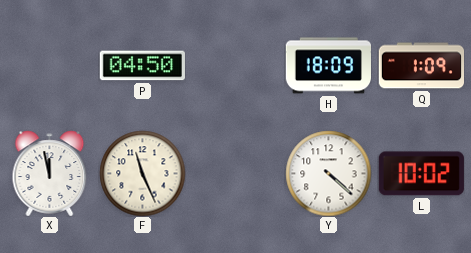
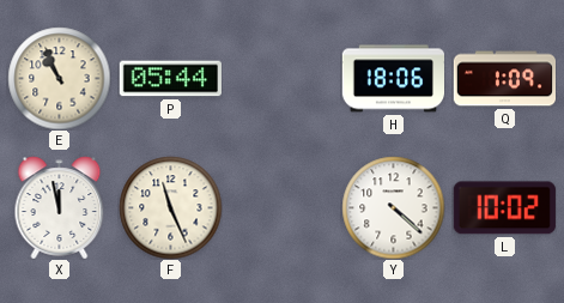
E: none -> 10:56
P: 04:50 -> 05:44
H: 18:09 -> 18:06
